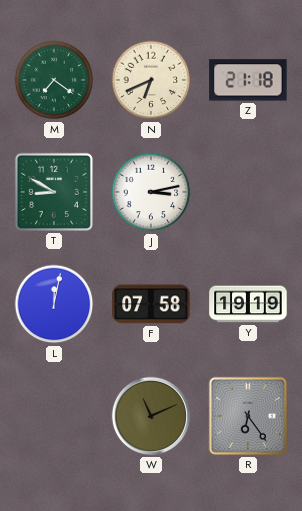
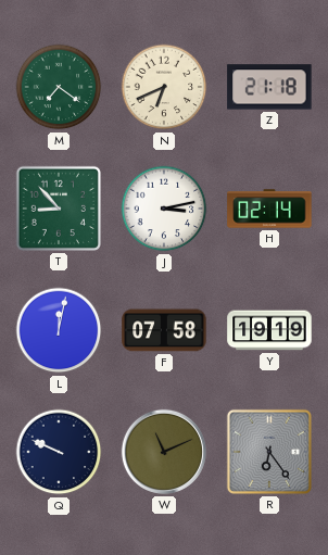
T: 8:50 -> 8:53
H: none -> 02:14
Q: none -> 9:49
